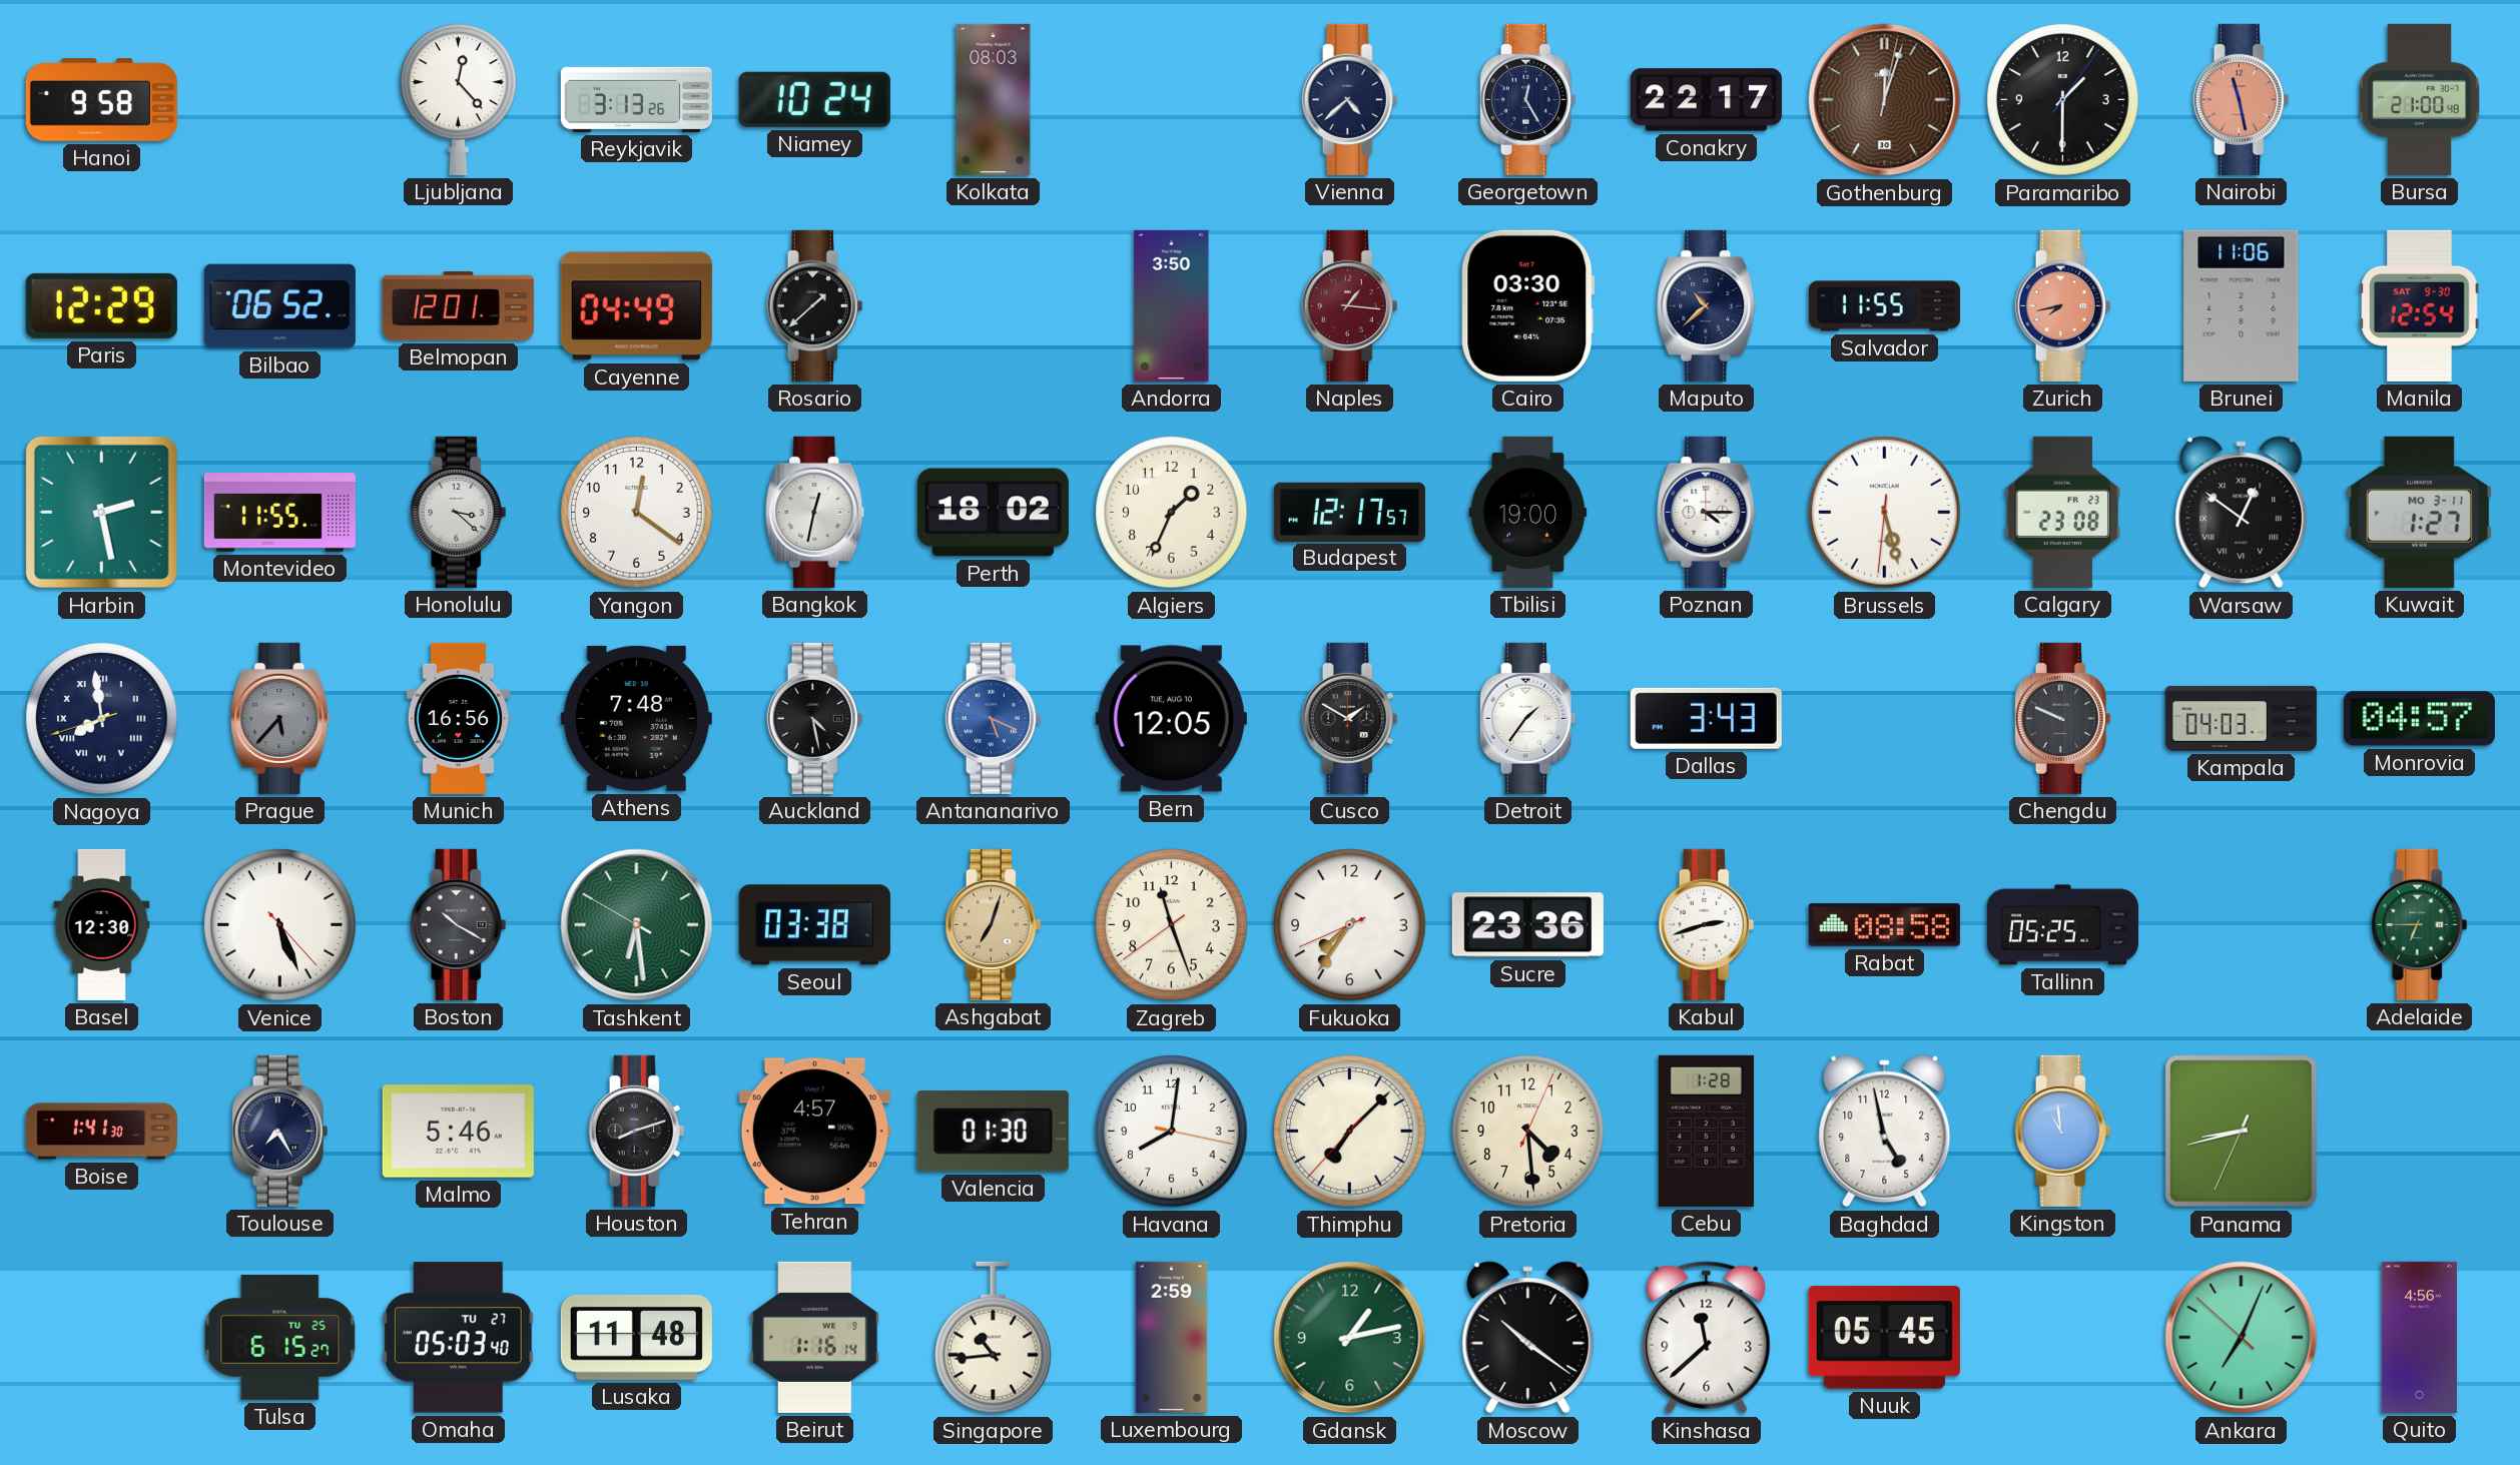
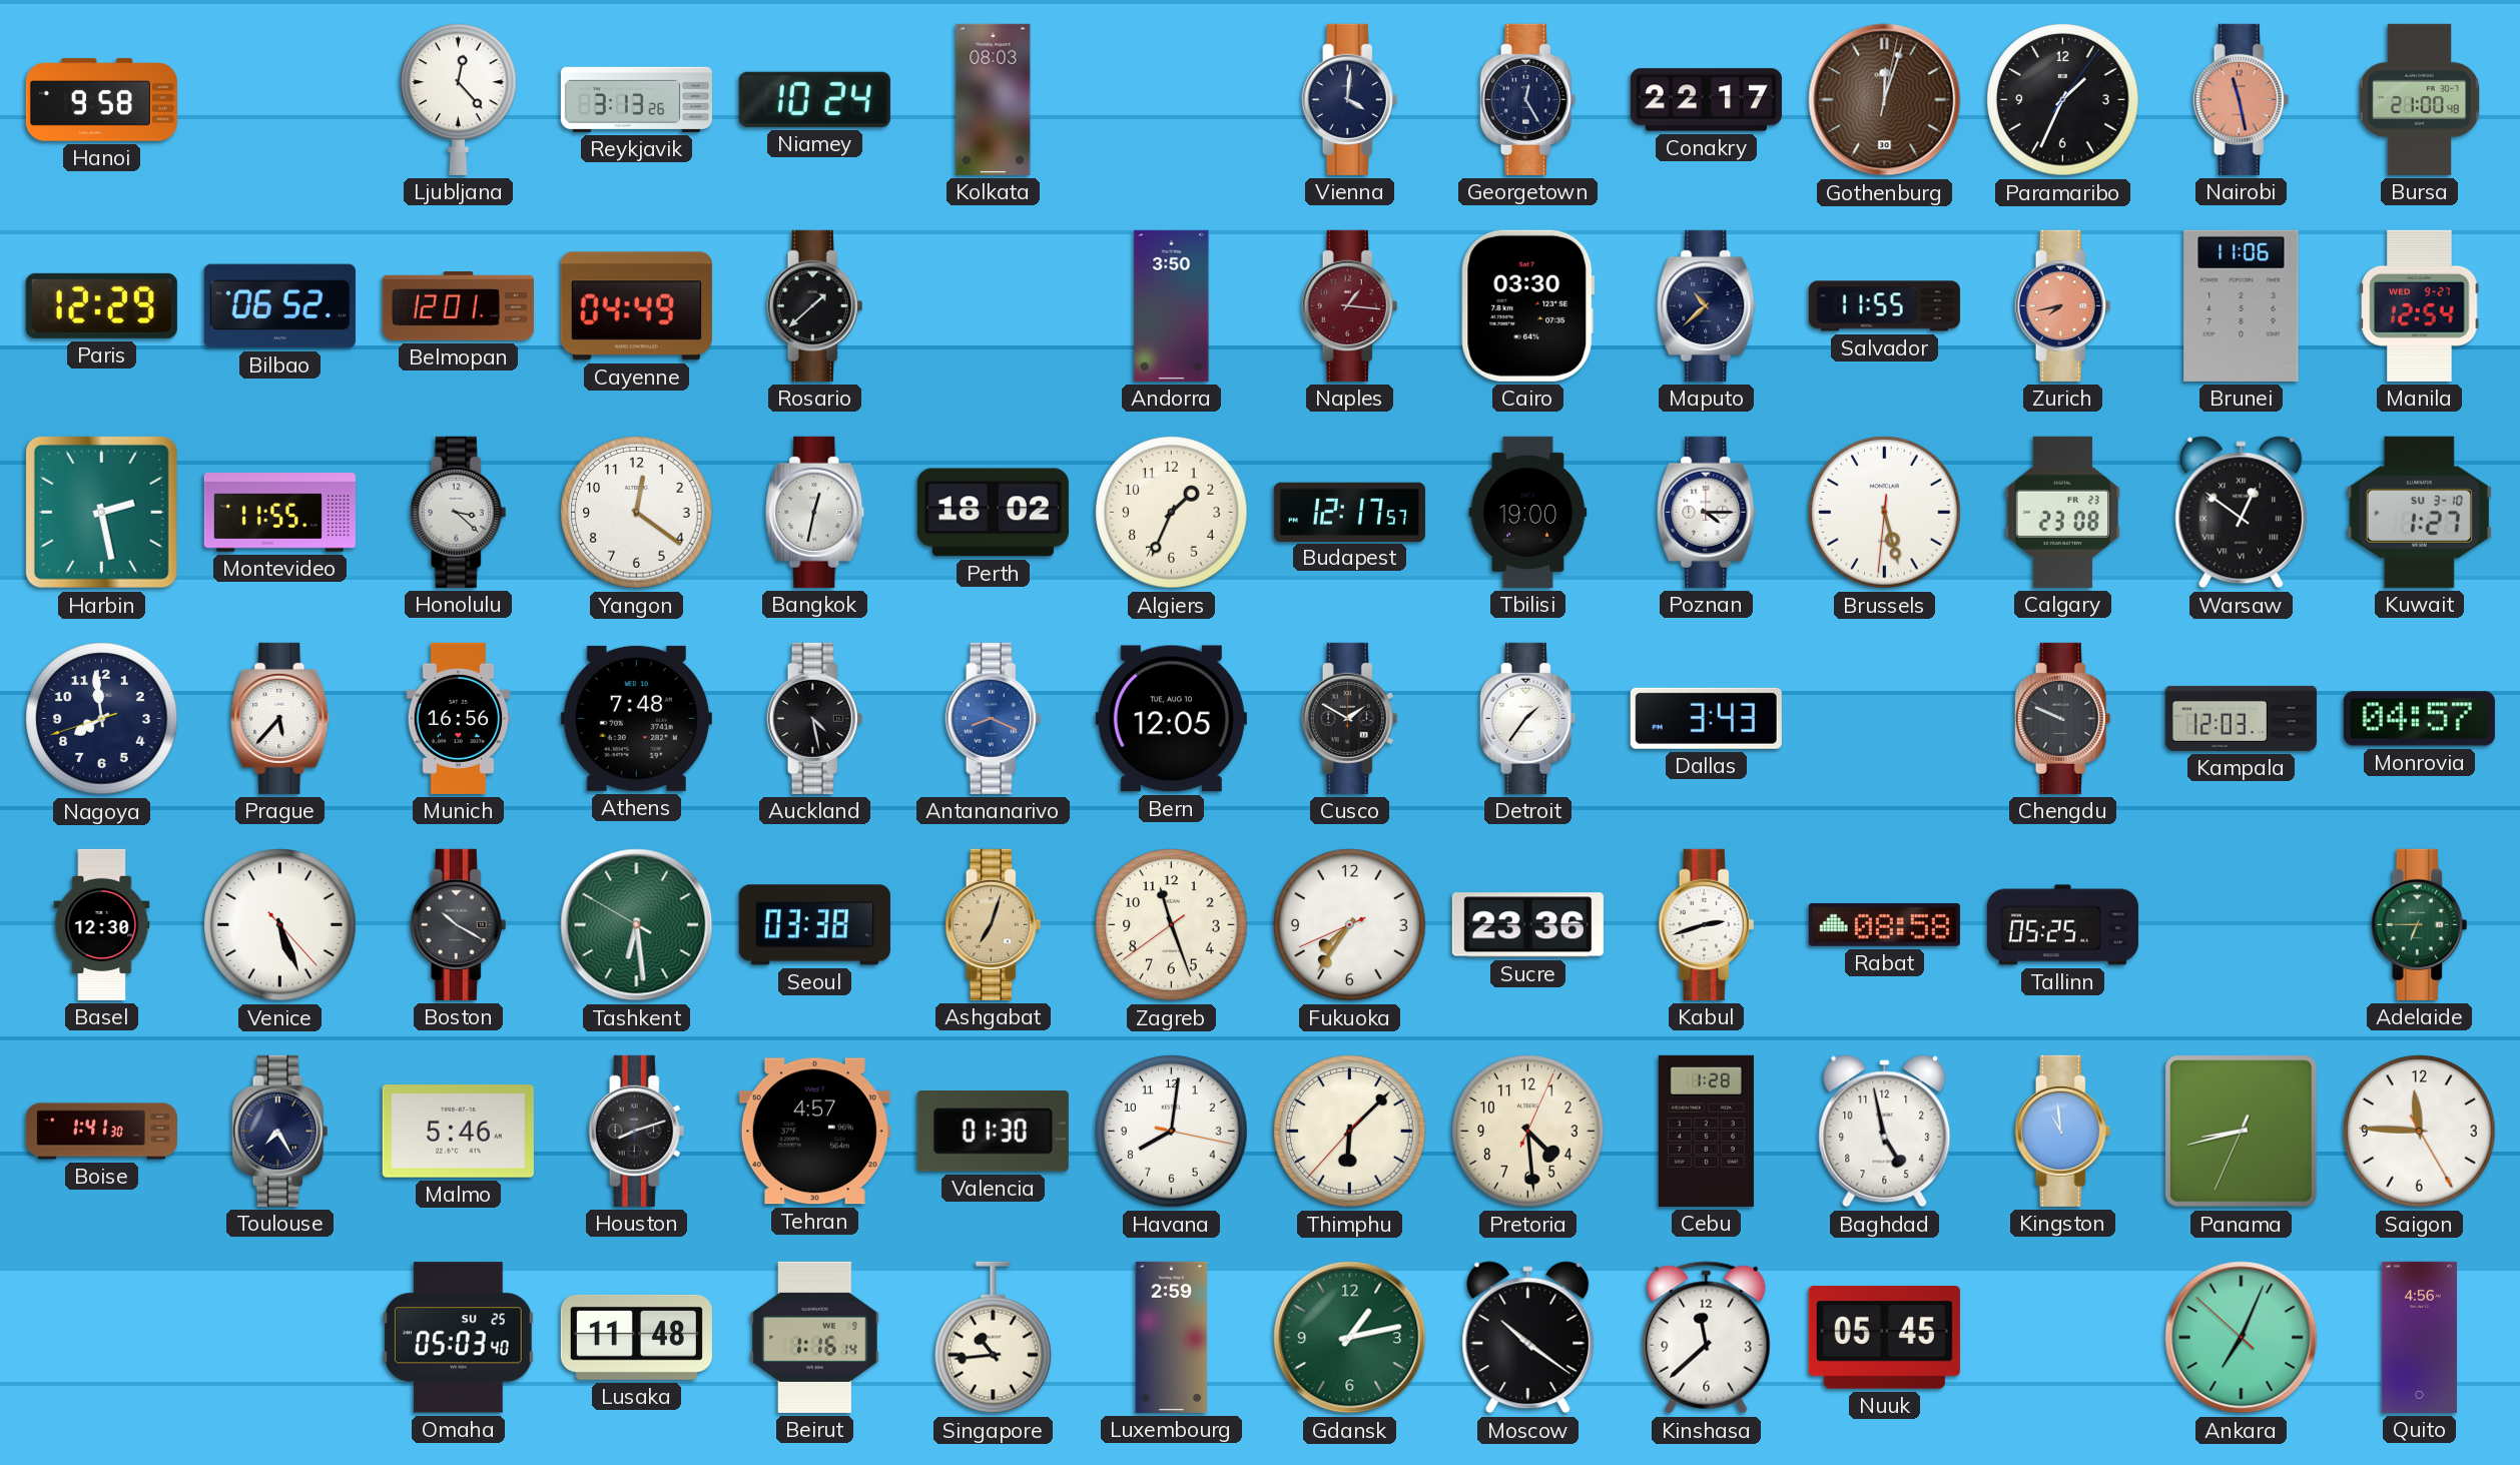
Vienna: 4:38 -> 4:01
Paramaribo: 1:30 -> 1:34
Manila date: SAT 9-30 -> WED 9-27
Kuwait date: MO 3-11 -> SU 3-10
Nagoya numerals: Roman -> Arabic
Prague dial: grey -> white
Antananarivo: 5:19 -> 8:19
Kampala: 04:03 -> 12:03
Thimphu: 7:07 -> 6:07
Saigon: none -> 11:45
Tulsa: 6:15 -> none
Omaha date: TU 27 -> SU 25
